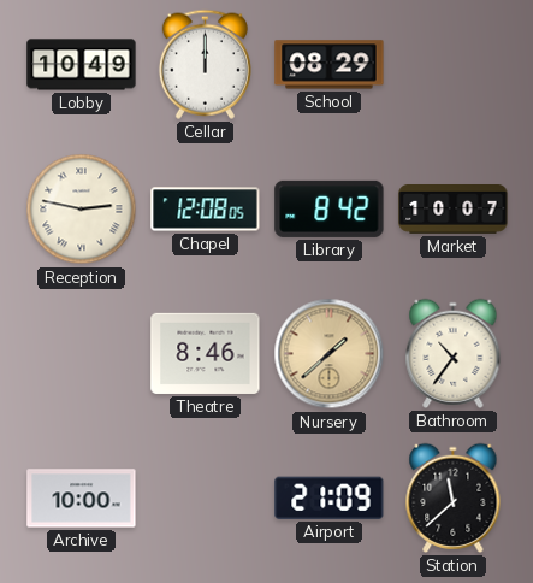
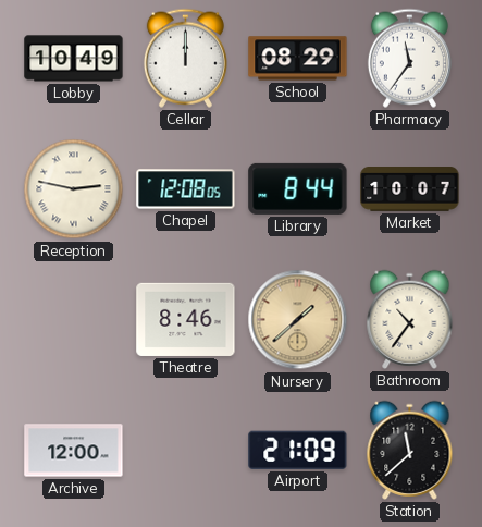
Pharmacy: none -> 11:36
Library: 8:42 -> 8:44
Archive: 10:00 -> 12:00
